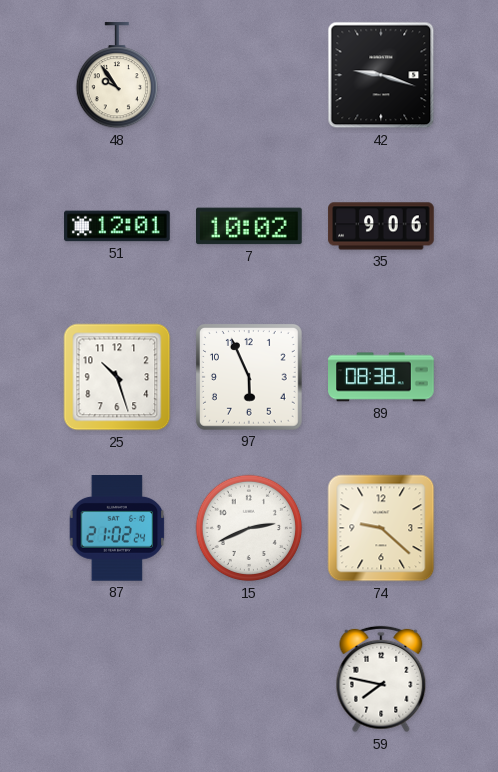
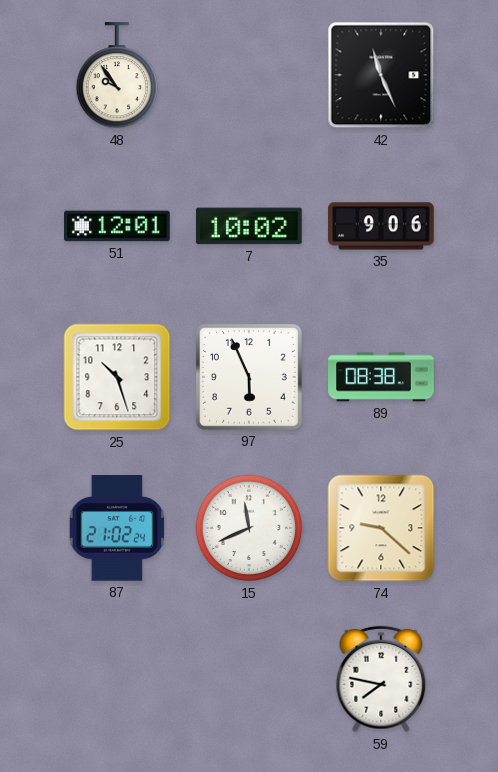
42: 9:18 -> 11:26
15: 2:41 -> 11:41
